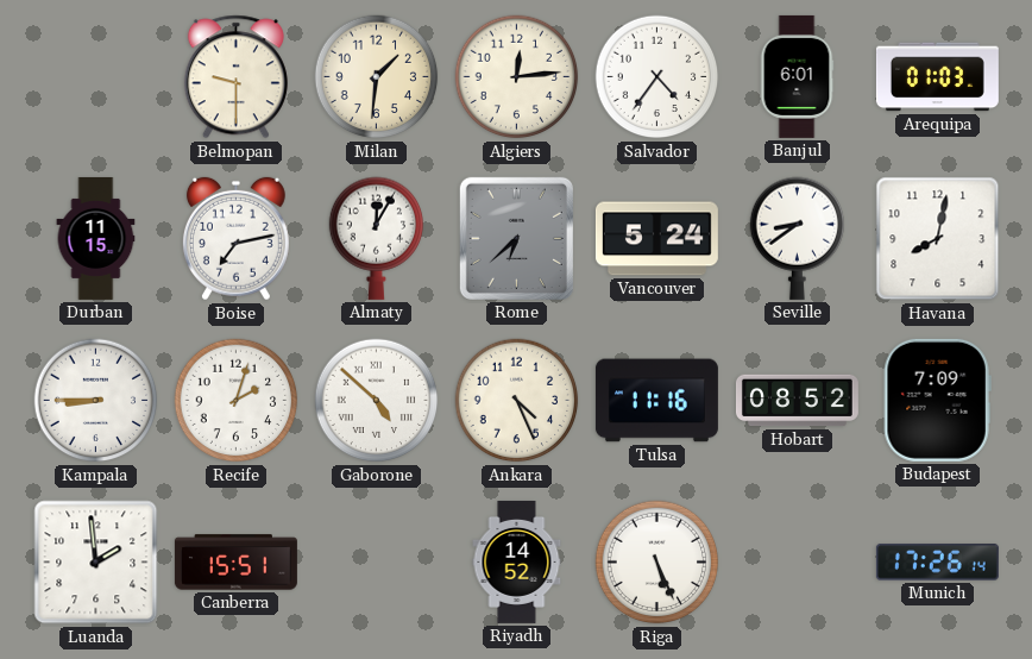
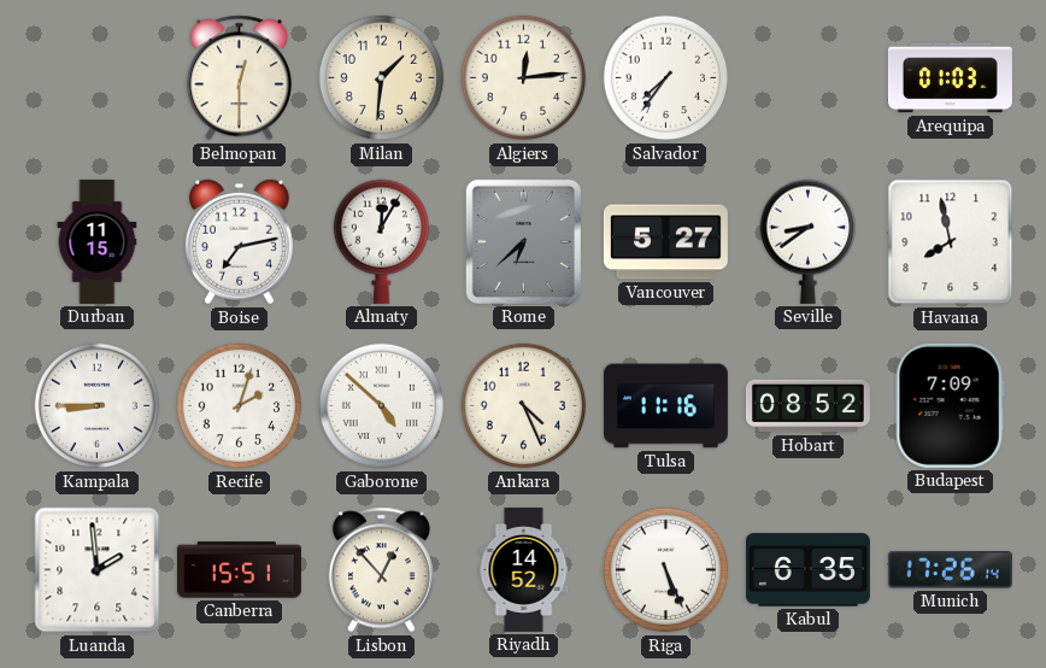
Belmopan: 9:30 -> 12:30
Salvador: 4:36 -> 7:36
Banjul: 6:01 -> none
Vancouver: 5:24 -> 5:27
Havana: 8:02 -> 7:58
Lisbon: none -> 12:53
Kabul: none -> 6:35
